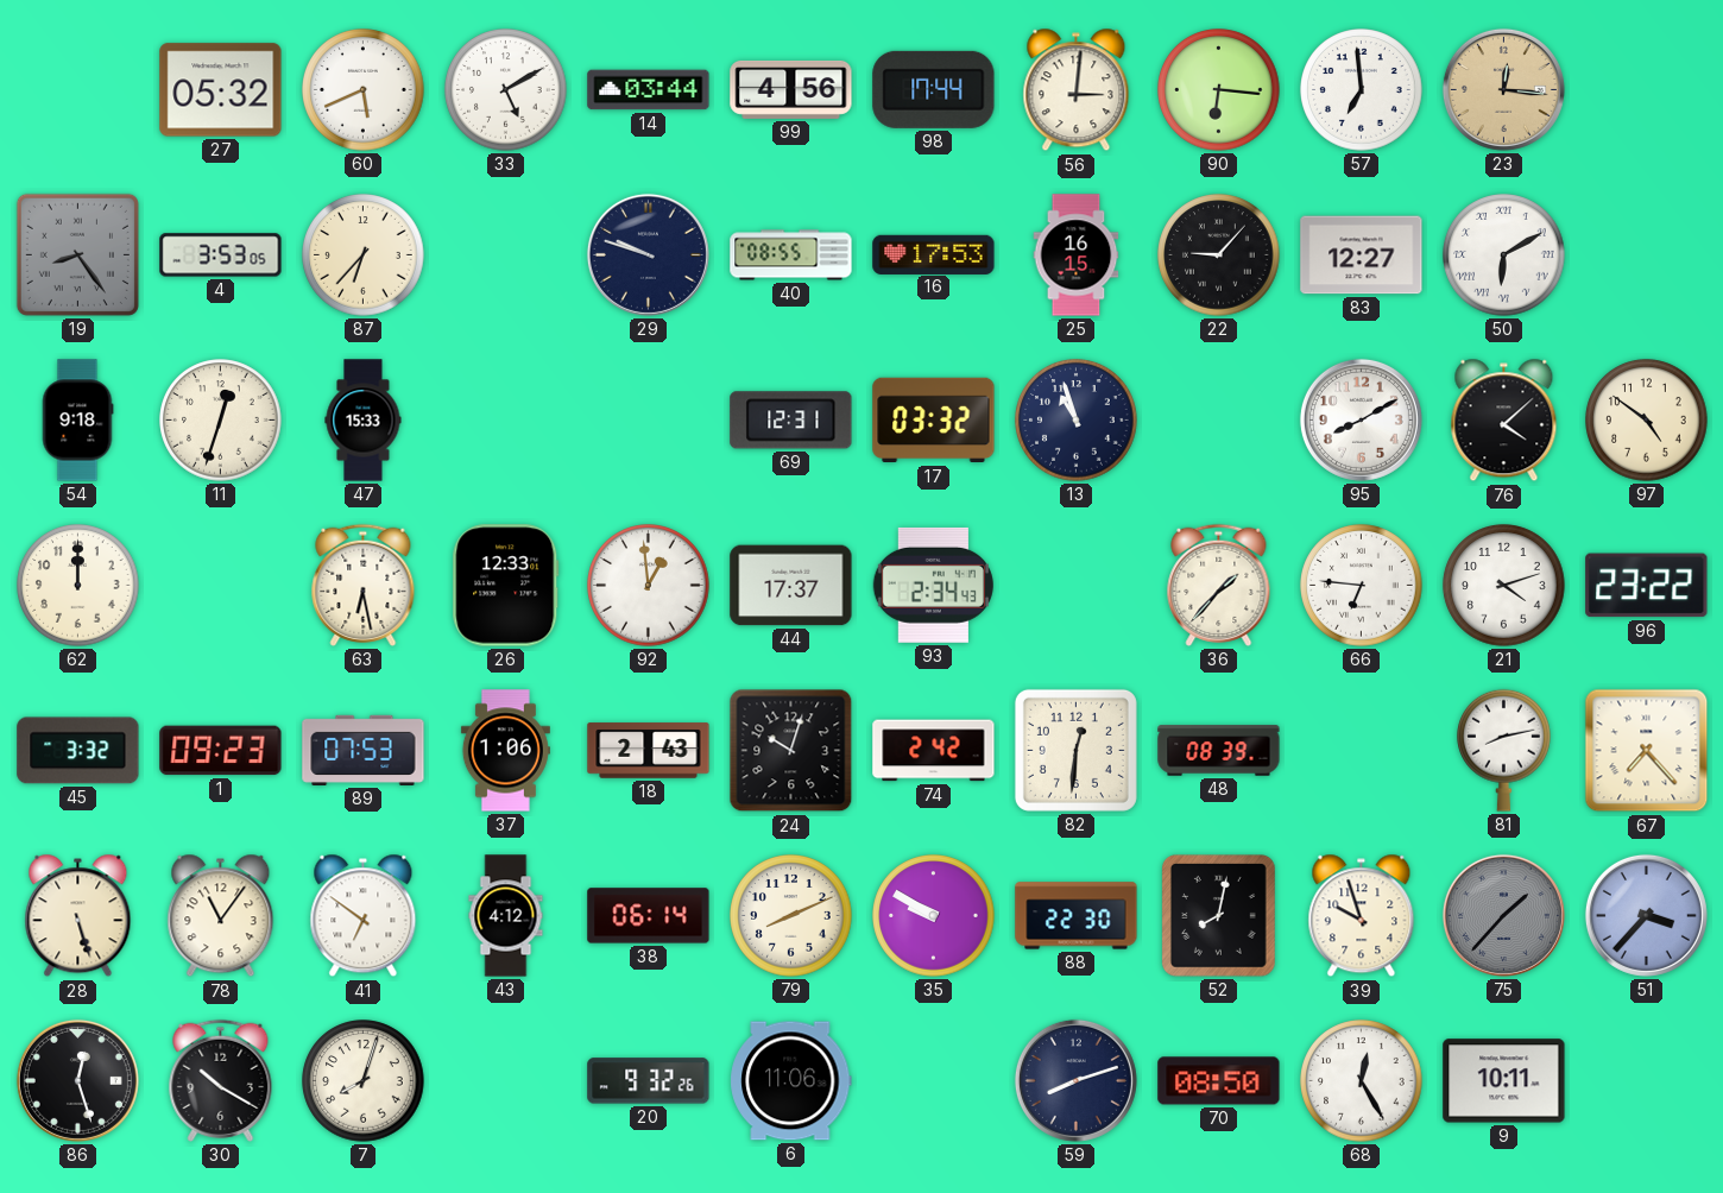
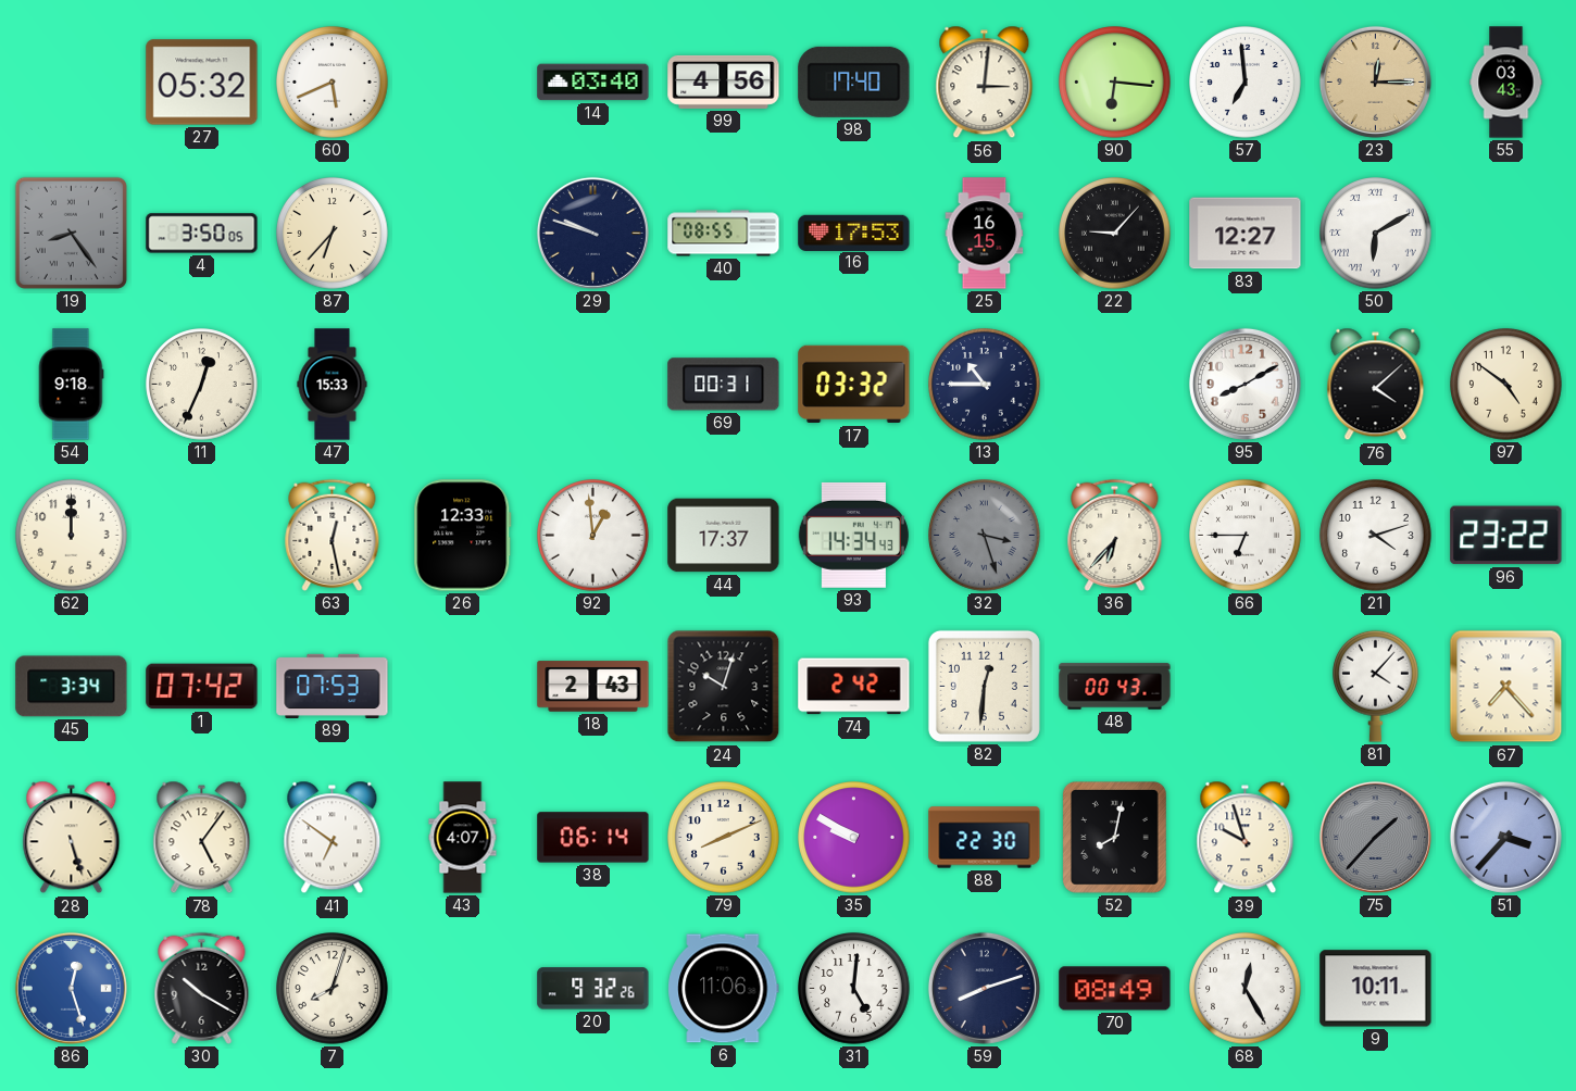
33: 5:10 -> none
14: 03:44 -> 03:40
98: 17:44 -> 17:40
23: 12:16 -> 12:15
55: none -> 03:43
4: 3:53 -> 3:50
11: 12:33 -> 12:34
69: 12:31 -> 00:31
13: 10:57 -> 10:45
63: 6:28 -> 12:28
93: 2:34 -> 14:34
32: none -> 3:27
36: 1:37 -> 6:37
66: 6:46 -> 6:45
45: 3:32 -> 3:34
1: 09:23 -> 07:42
37: 1:06 -> none
48: 08:39 -> 00:43
81: 8:13 -> 4:07
78: 11:06 -> 5:06
43: 4:12 -> 4:07
86 dial: black -> blue
31: none -> 5:01
70: 08:50 -> 08:49
